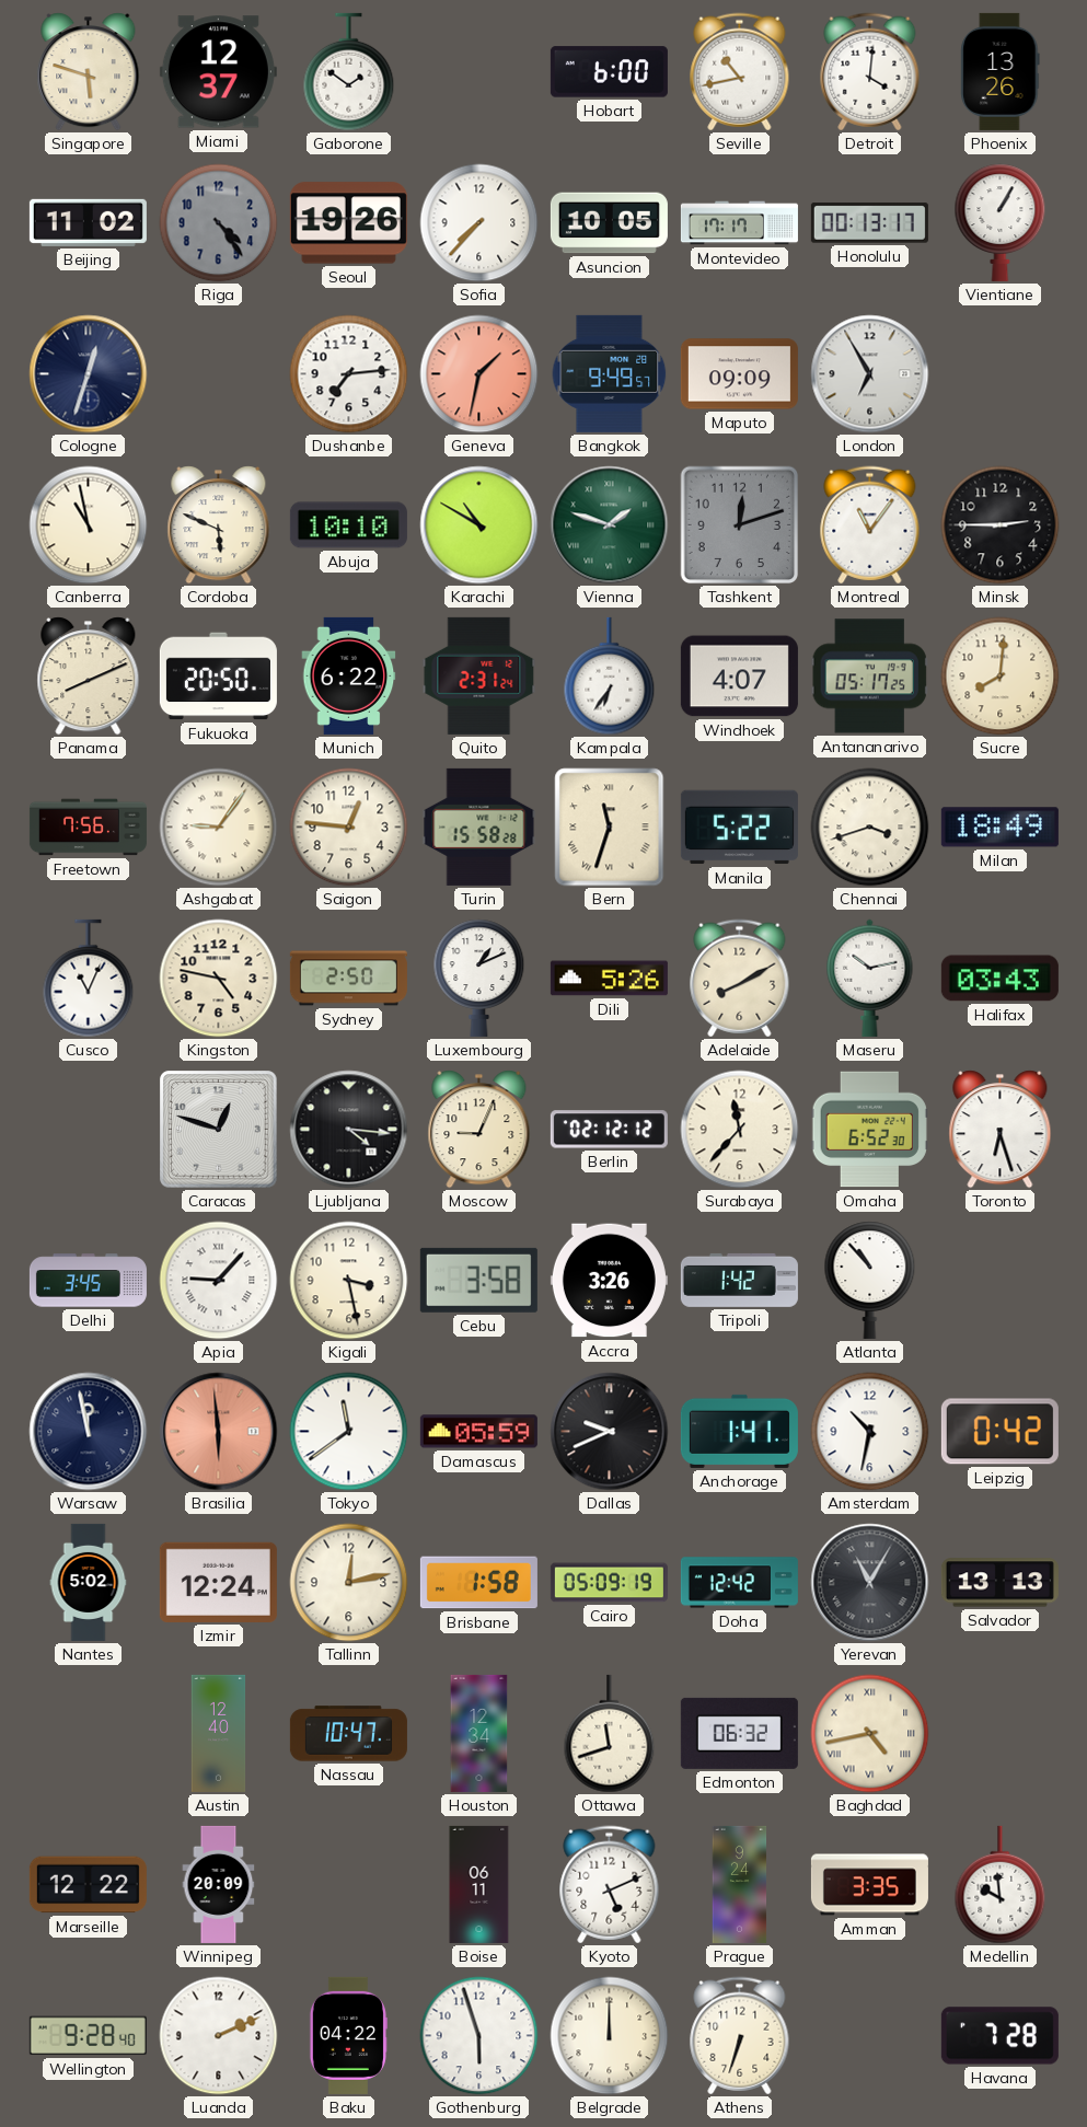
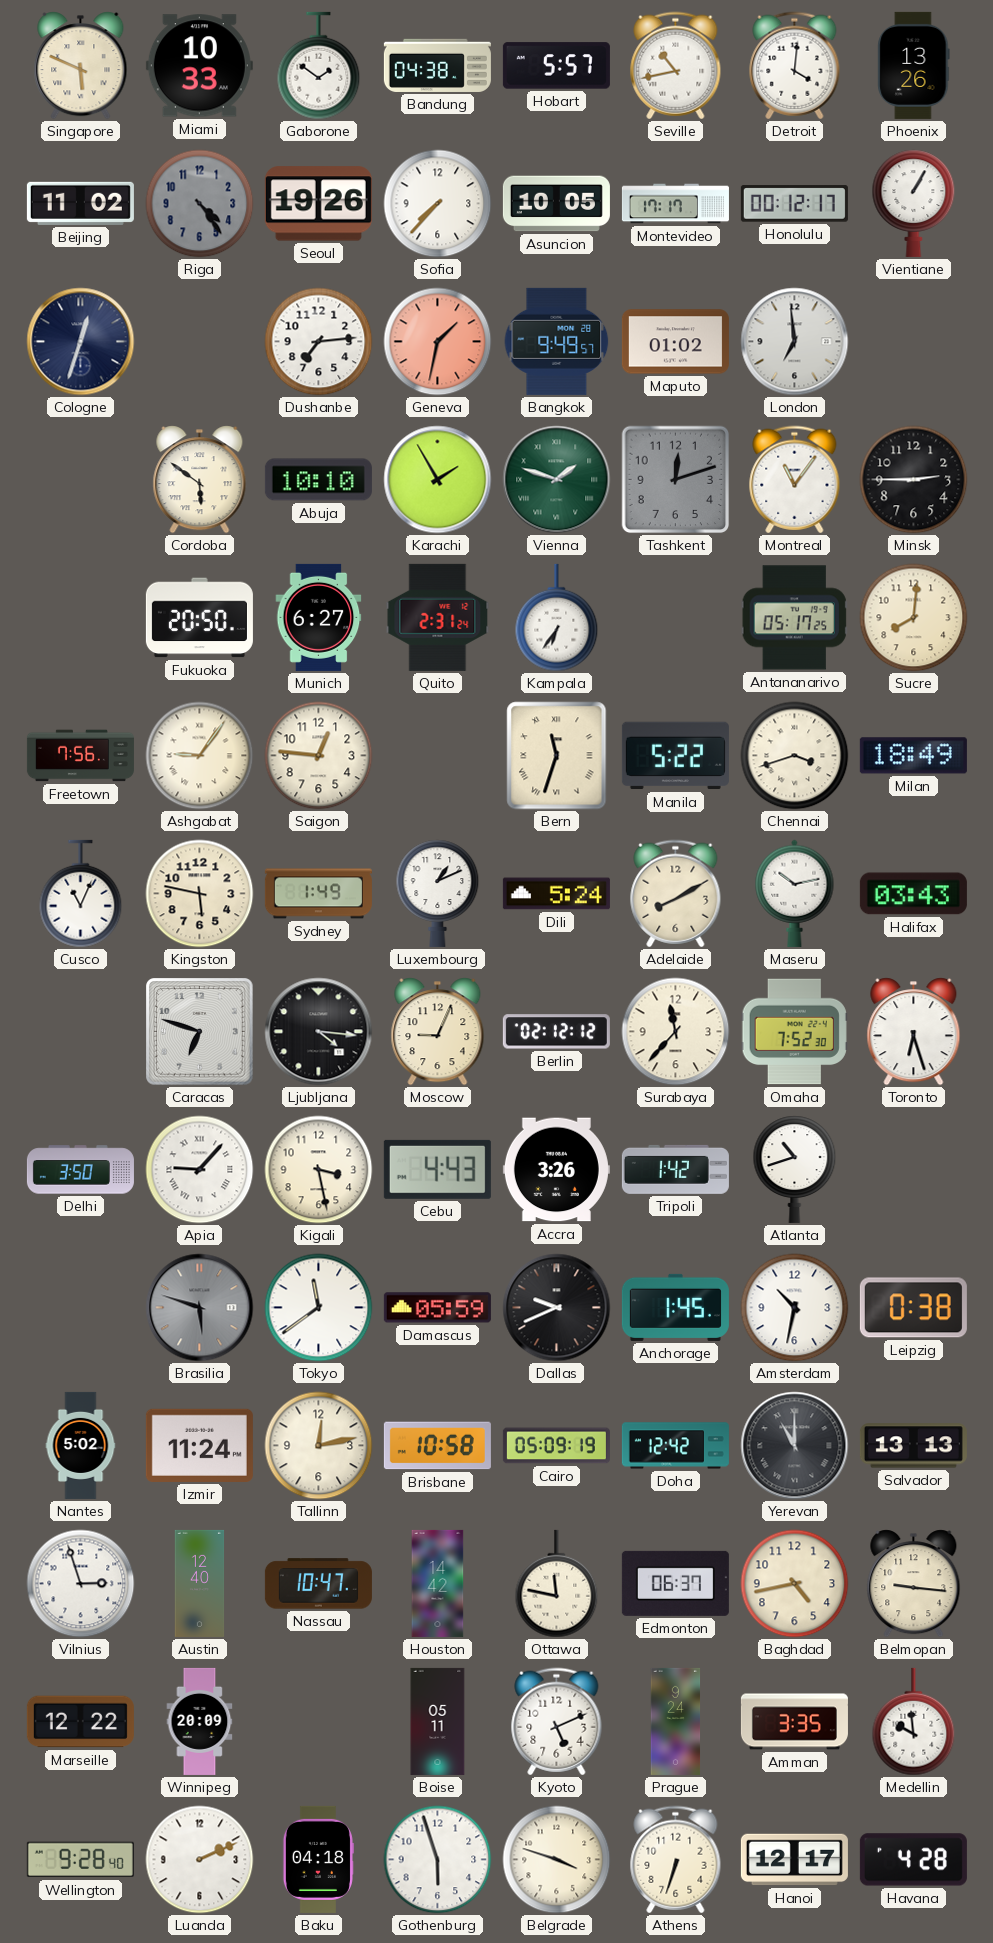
Singapore: 5:48 -> 5:49
Miami: 12:37 -> 10:33
Bandung: none -> 04:38
Hobart: 6:00 -> 5:57
Honolulu: 00:13 -> 00:12
Maputo: 09:09 -> 01:02
London: 6:55 -> 6:59
Canberra: 10:58 -> none
Cordoba: 5:49 -> 5:51
Karachi: 10:50 -> 1:55
Panama: 8:11 -> none
Munich: 6:22 -> 6:27
Windhoek: 4:07 -> none
Turin: 15:58 -> none
Kingston: 4:47 -> 5:47
Sydney: 2:50 -> 1:49
Dili: 5:26 -> 5:24
Caracas: 12:48 -> 6:48
Omaha: 6:52 -> 7:52
Delhi: 3:45 -> 3:50
Cebu: 3:58 -> 4:43
Atlanta: 10:53 -> 10:42
Warsaw: 11:58 -> none
Brasilia: 5:59 -> 5:48
Brasilia dial: salmon -> grey
Anchorage: 1:41 -> 1:45
Leipzig: 0:42 -> 0:38
Izmir: 12:24 -> 11:24
Brisbane: 1:58 -> 10:58
Yerevan: 11:05 -> 11:00
Vilnius: none -> 2:57
Houston: 12:34 -> 14:42
Ottawa: 11:42 -> 11:47
Edmonton: 06:32 -> 06:37
Baghdad numerals: Roman -> Arabic
Belmopan: none -> 9:16
Boise: 06:11 -> 05:11
Baku: 04:22 -> 04:18
Belgrade: 12:00 -> 3:48
Hanoi: none -> 12:17
Havana: 7:28 -> 4:28
